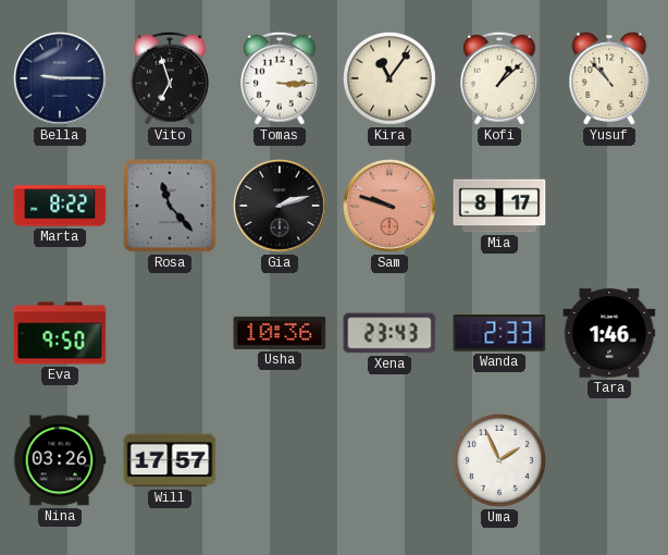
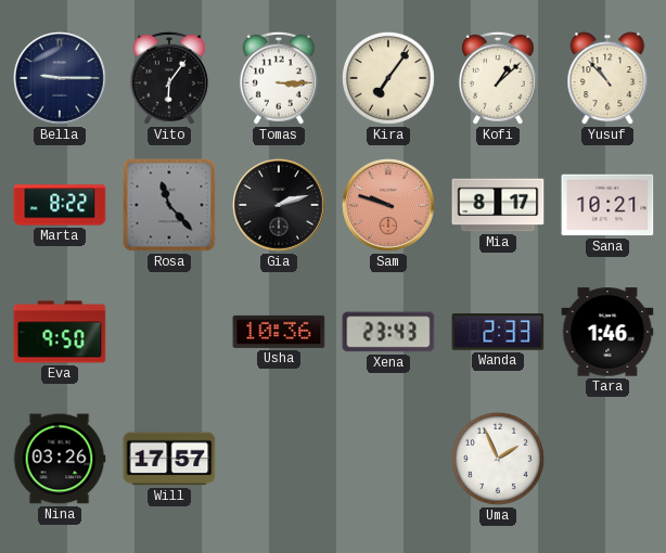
Vito: 6:57 -> 6:06
Kira: 11:06 -> 7:06
Sana: none -> 10:21
